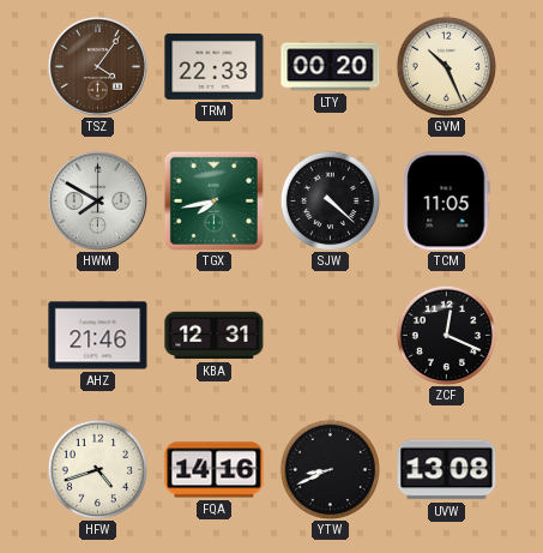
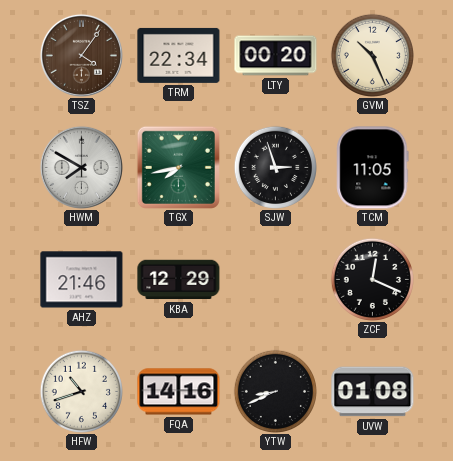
TRM: 22:33 -> 22:34
SJW: 4:22 -> 2:57
KBA: 12:31 -> 12:29
HFW: 4:42 -> 10:42
UVW: 13:08 -> 01:08
